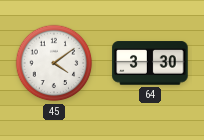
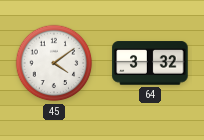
64: 3:30 -> 3:32
